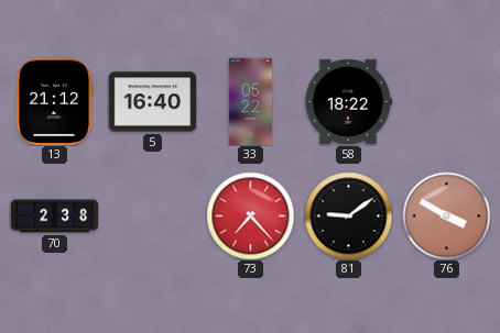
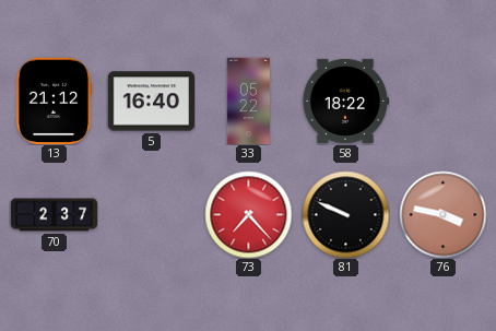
70: 2:38 -> 2:37
81: 9:09 -> 9:49
76: 3:50 -> 3:47
